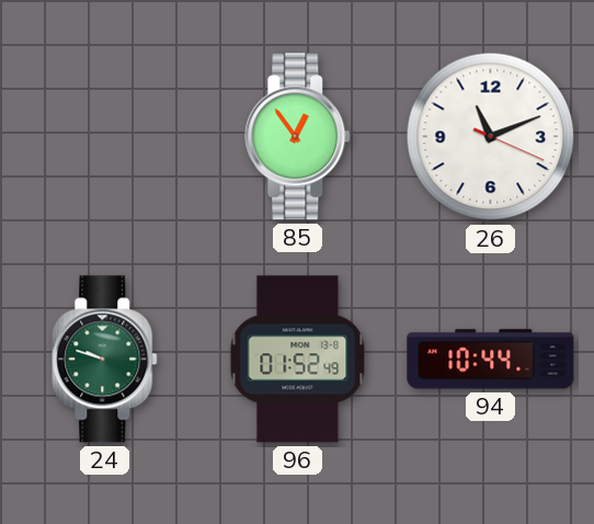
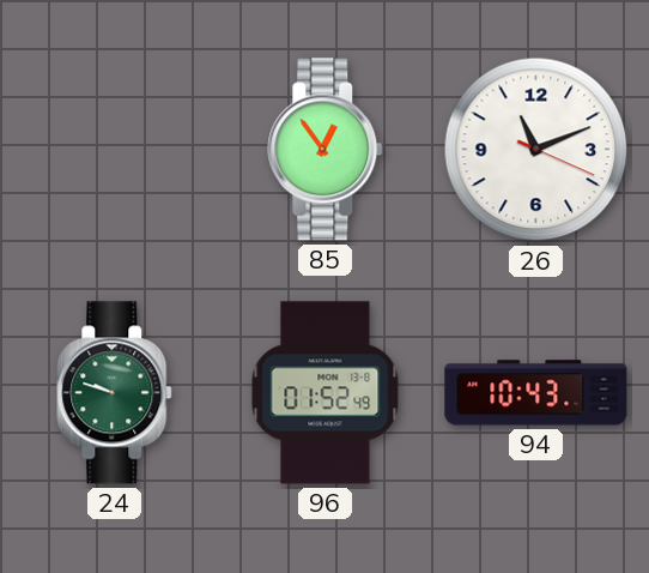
94: 10:44 -> 10:43
